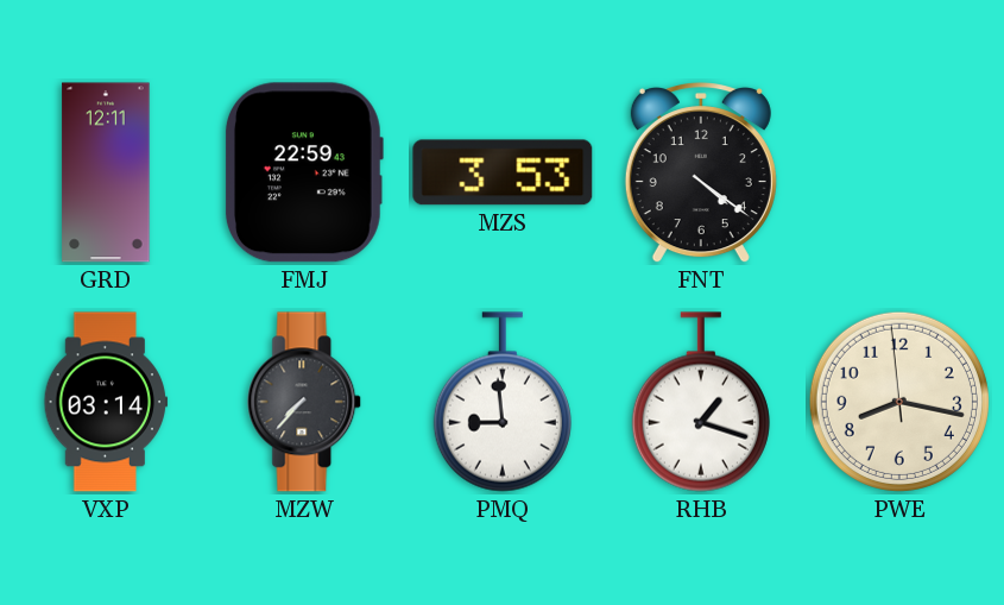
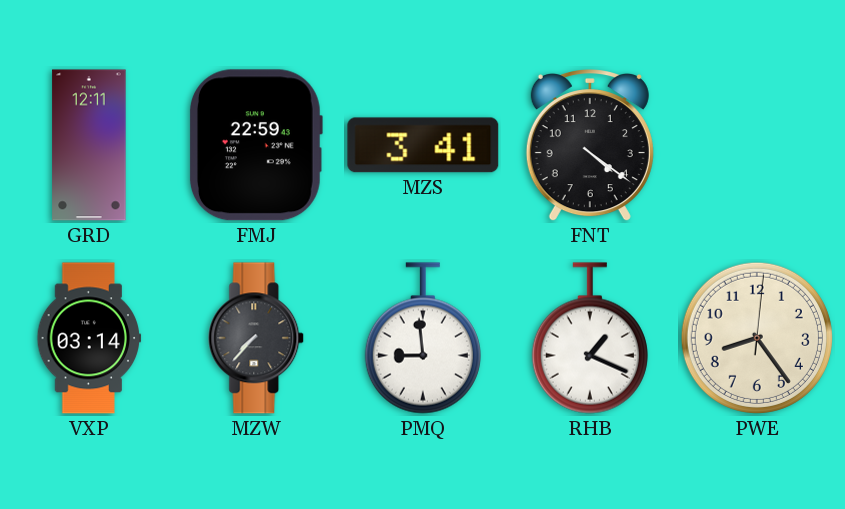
MZS: 3:53 -> 3:41
RHB: 1:18 -> 1:19
PWE: 8:16 -> 8:24
